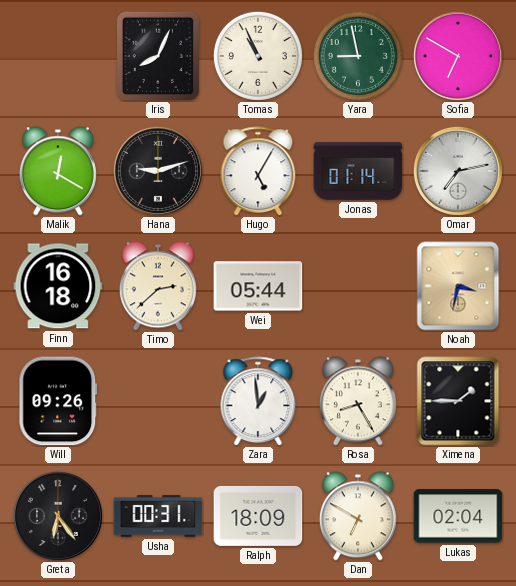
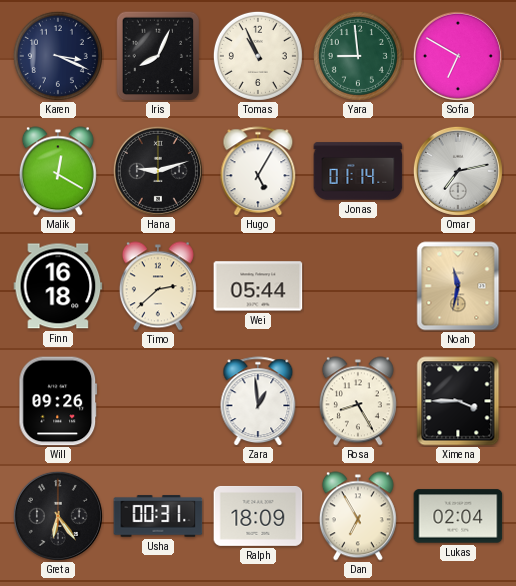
Karen: none -> 3:19
Yara: 8:58 -> 8:59
Noah: 3:32 -> 11:32
Ximena: 1:45 -> 3:45
Dan: 6:50 -> 6:55
